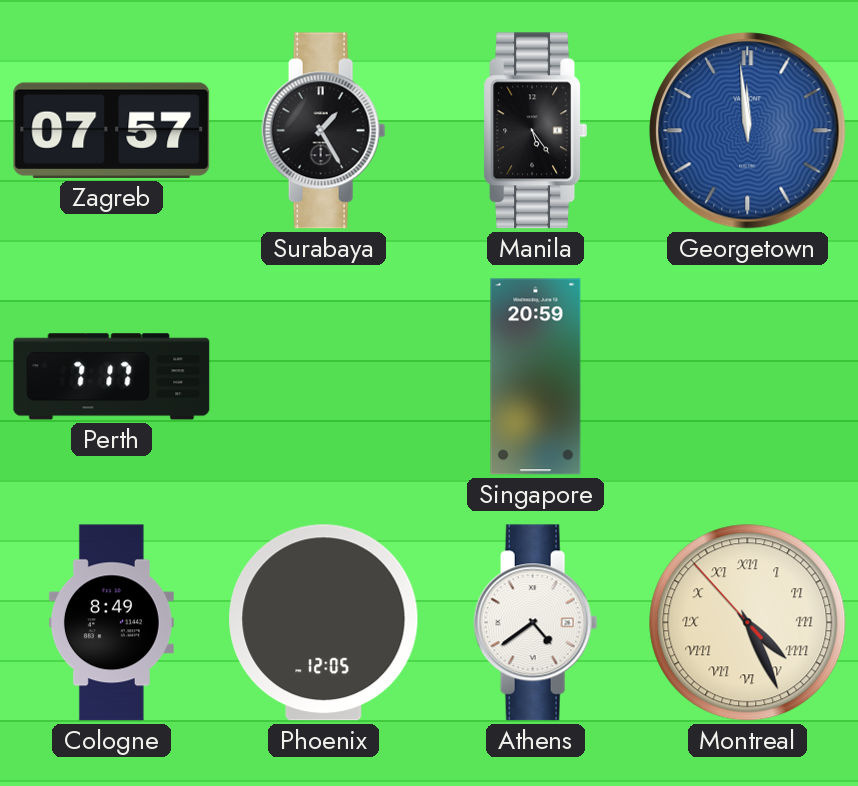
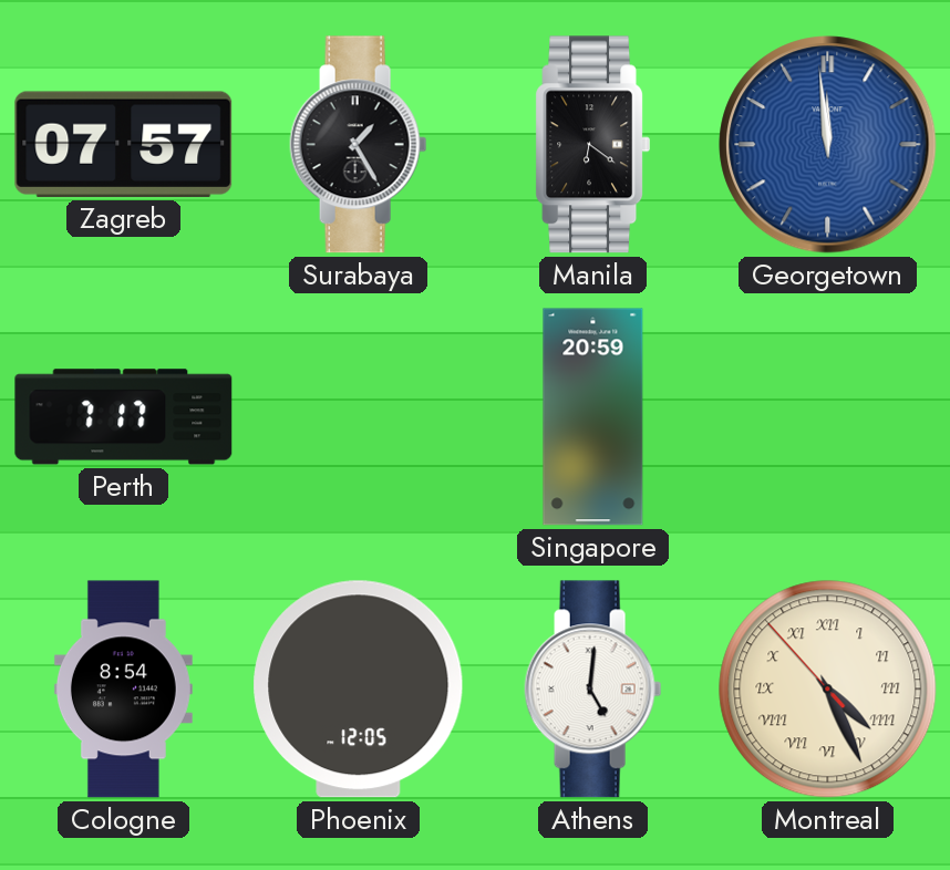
Manila: 5:24 -> 6:21
Cologne: 8:49 -> 8:54
Athens: 4:39 -> 5:01
